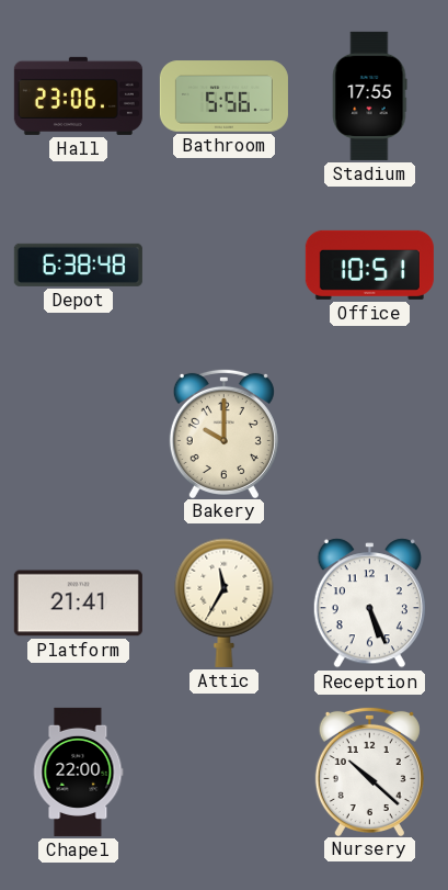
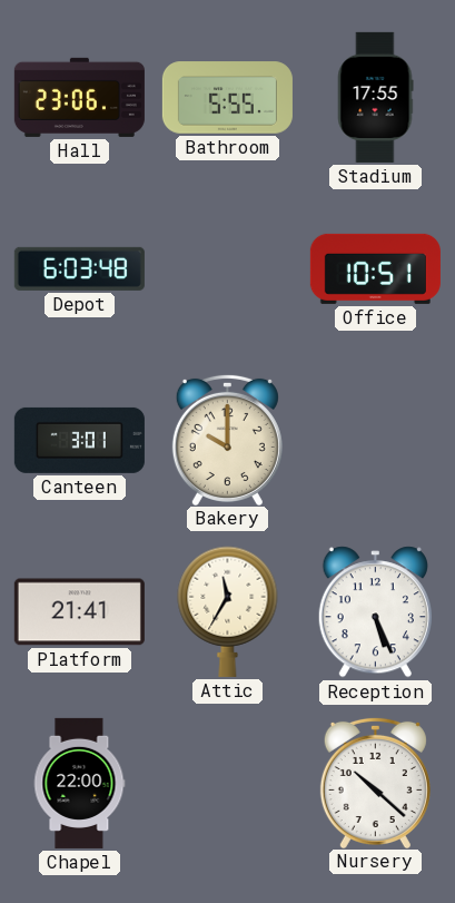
Bathroom: 5:56 -> 5:55
Depot: 6:38 -> 6:03
Canteen: none -> 3:01
